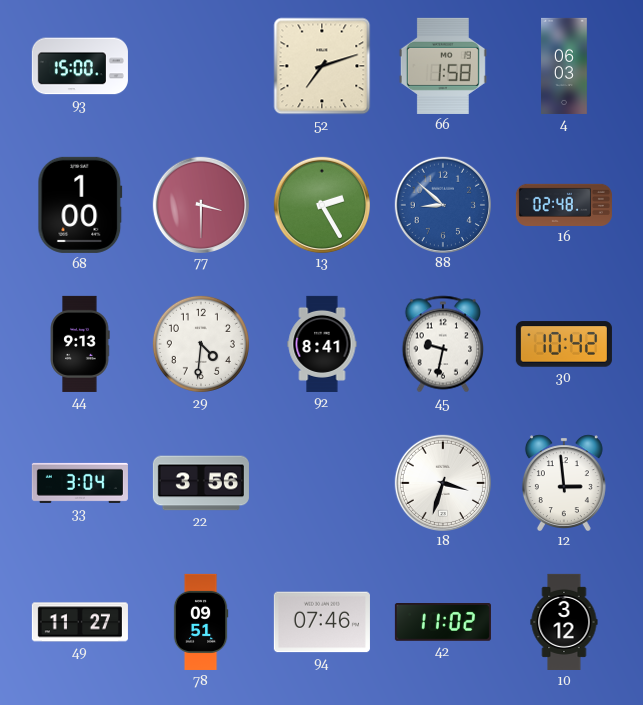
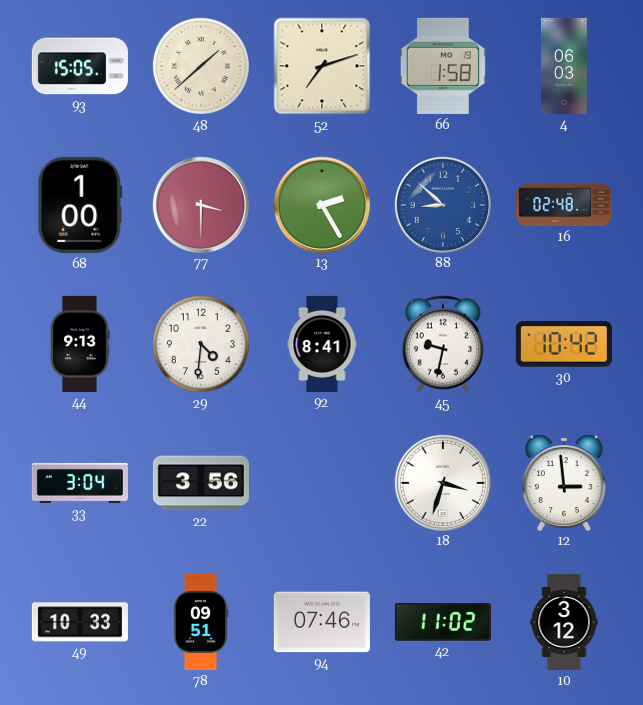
93: 15:00 -> 15:05
48: none -> 1:38
49: 11:27 -> 10:33
